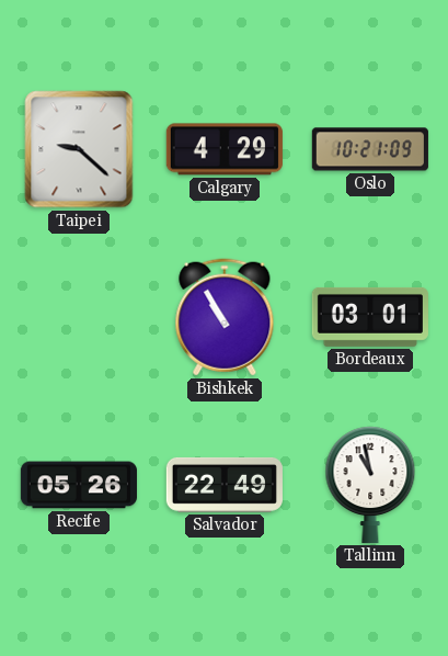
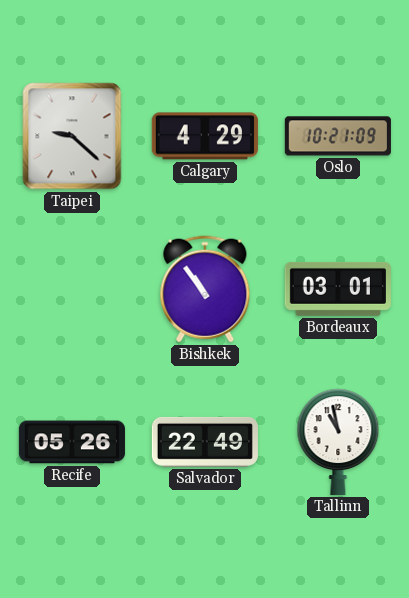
Bishkek: 10:55 -> 10:54
